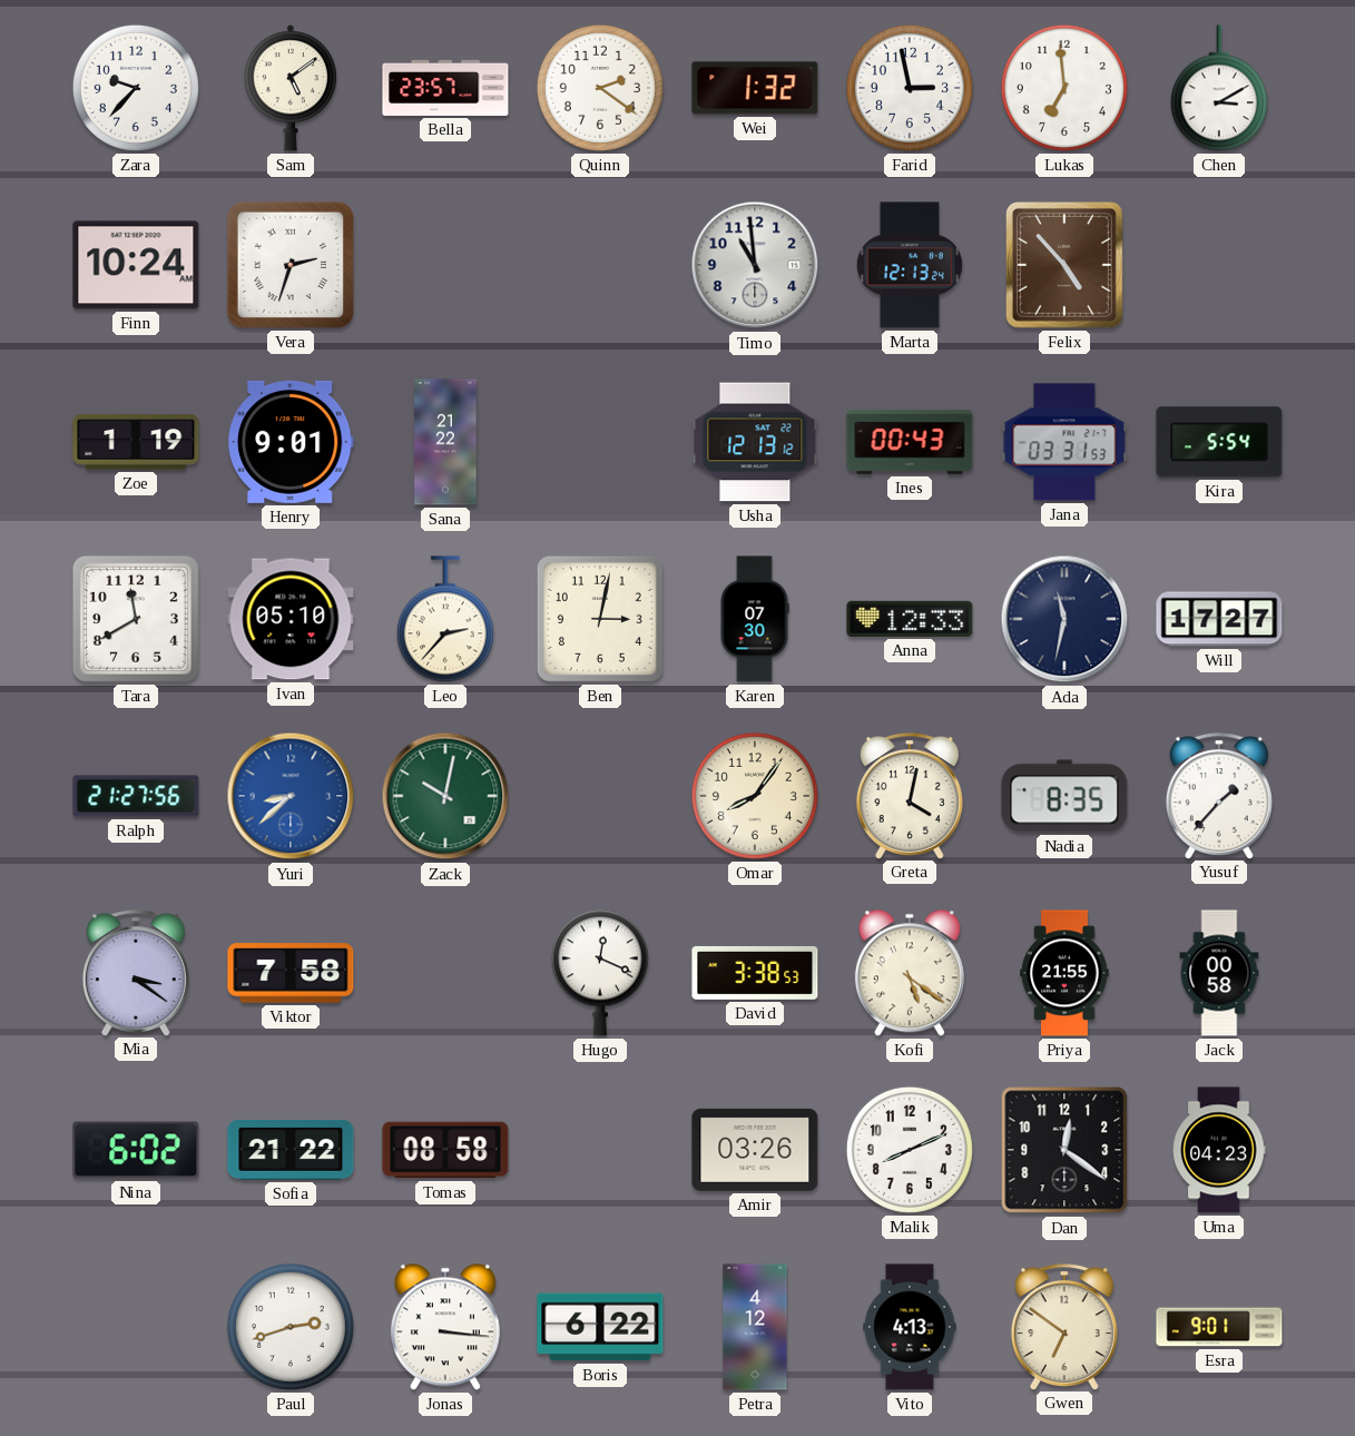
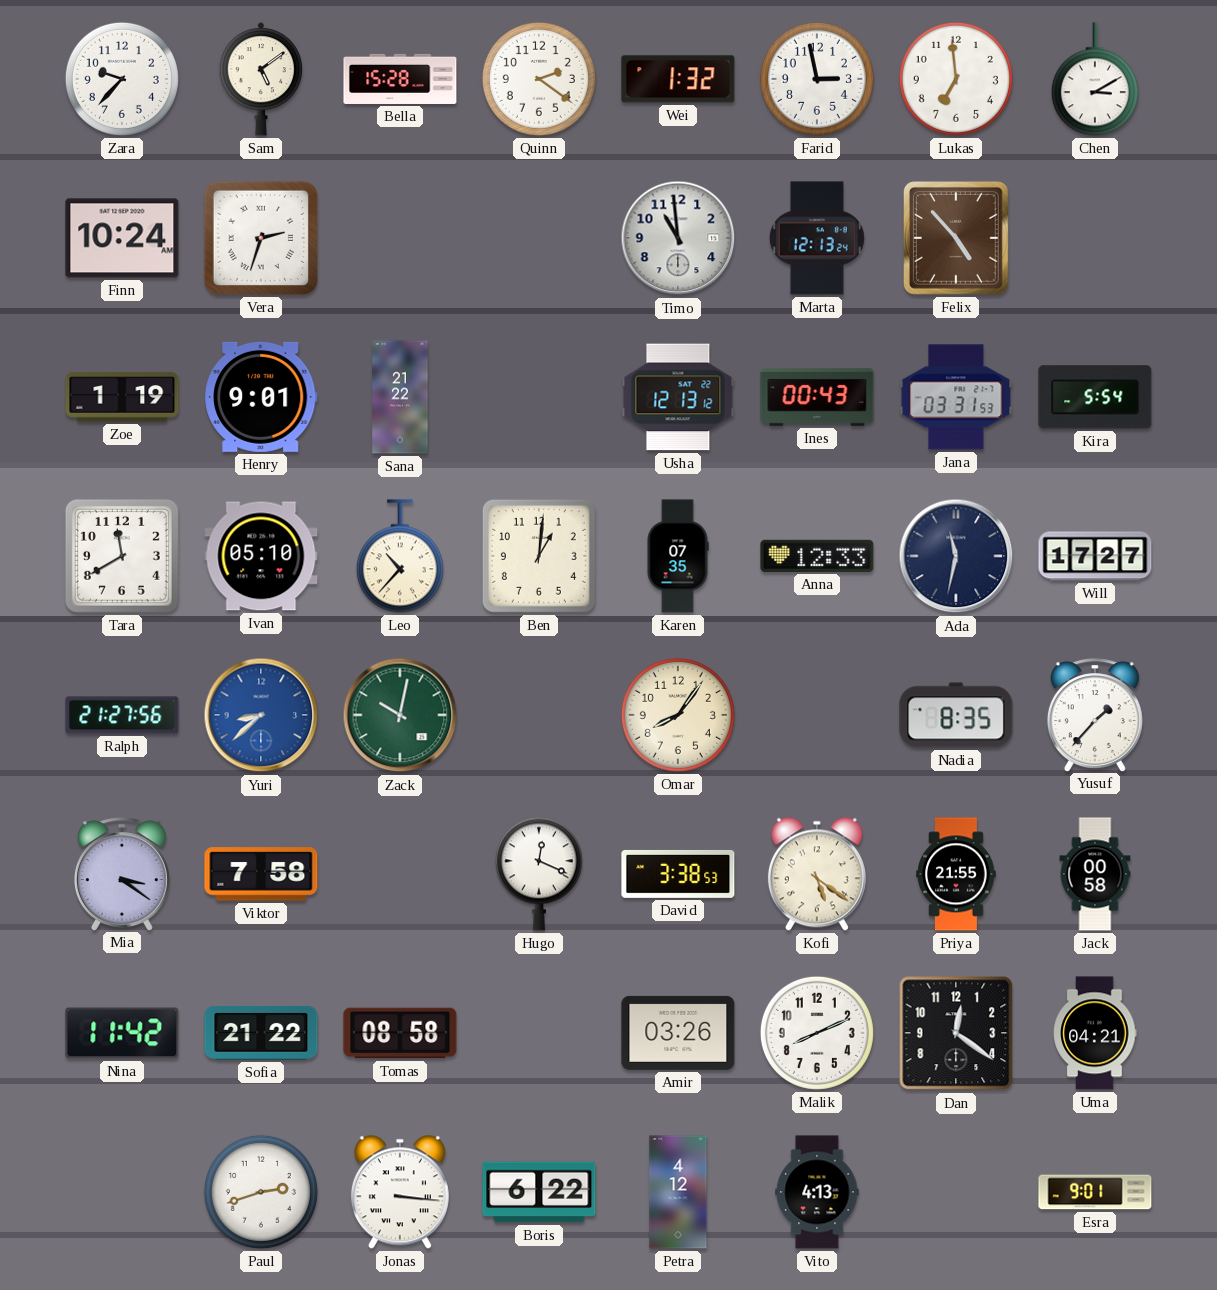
Bella: 23:57 -> 15:28
Leo: 2:37 -> 10:37
Ben: 3:02 -> 1:01
Karen: 07:30 -> 07:35
Greta: 4:02 -> none
Nina: 6:02 -> 11:42
Uma: 04:23 -> 04:21
Gwen: 6:51 -> none
